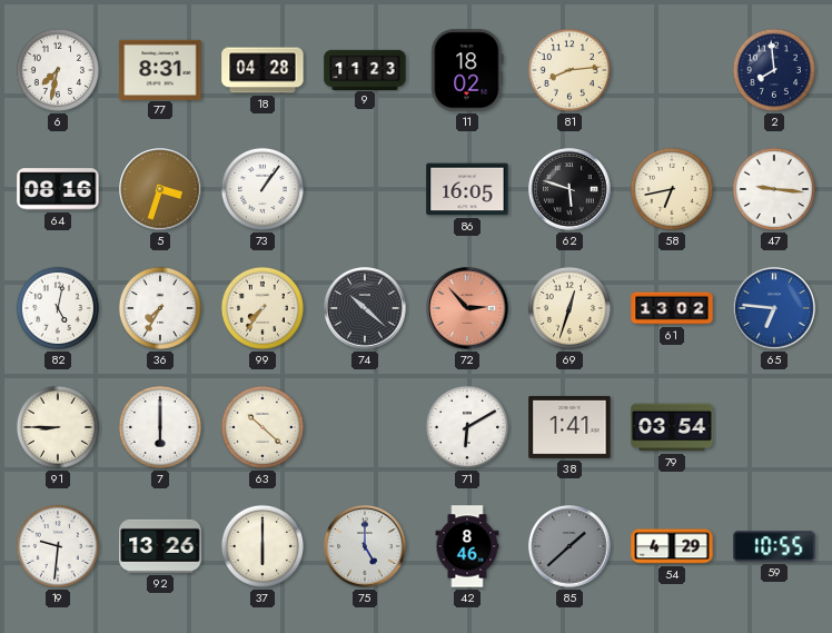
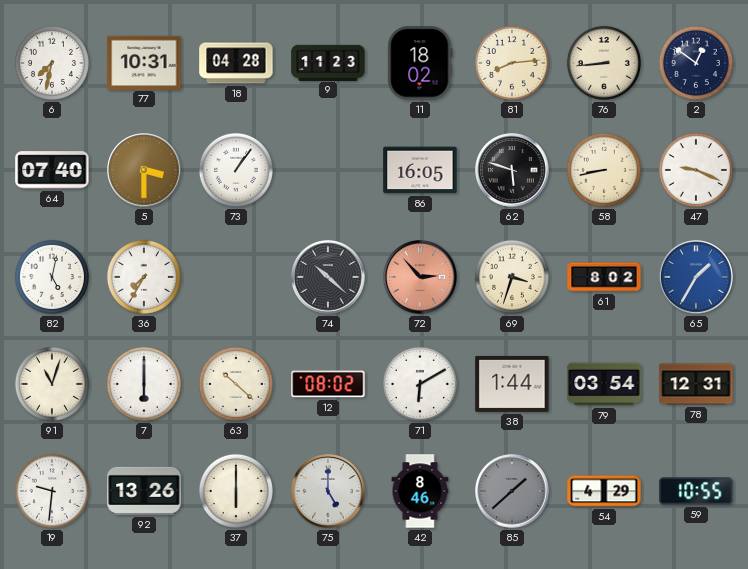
77: 8:31 -> 10:31
76: none -> 8:44
2: 7:59 -> 12:51
64: 08:16 -> 07:40
5: 3:33 -> 3:30
58: 6:43 -> 8:43
47: 9:16 -> 9:19
99: 7:36 -> none
69: 12:33 -> 3:33
61: 13:02 -> 8:02
65: 6:46 -> 1:35
91: 8:45 -> 11:03
12: none -> 08:02
38: 1:41 -> 1:44
78: none -> 12:31
